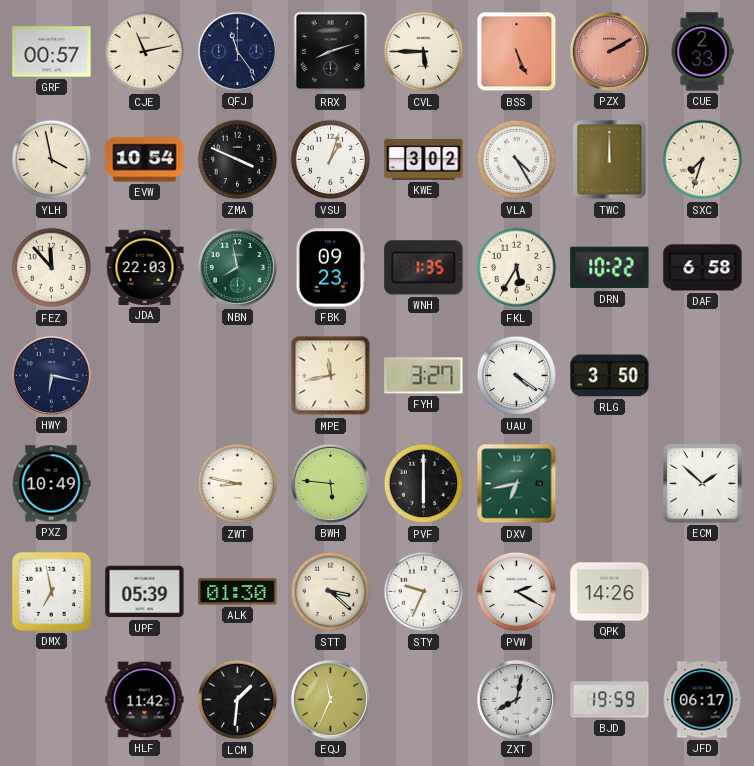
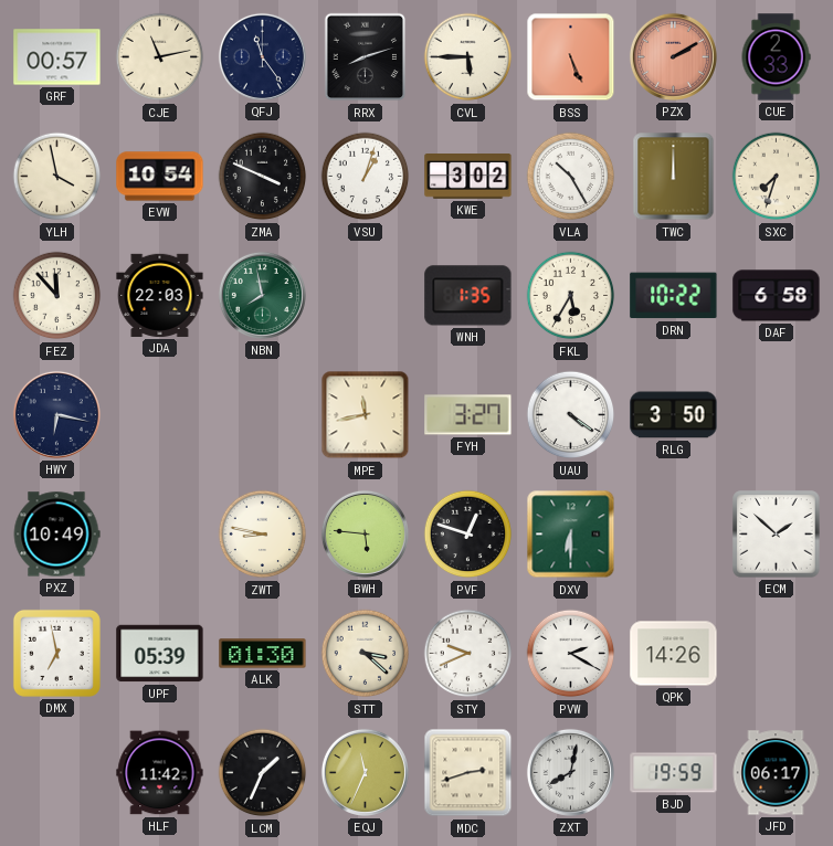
VLA: 4:25 -> 10:25
FBK: 09:23 -> none
PVF: 6:00 -> 12:48
DXV: 6:43 -> 6:30
STY: 9:34 -> 9:41
LCM: 1:31 -> 1:34
MDC: none -> 2:42
